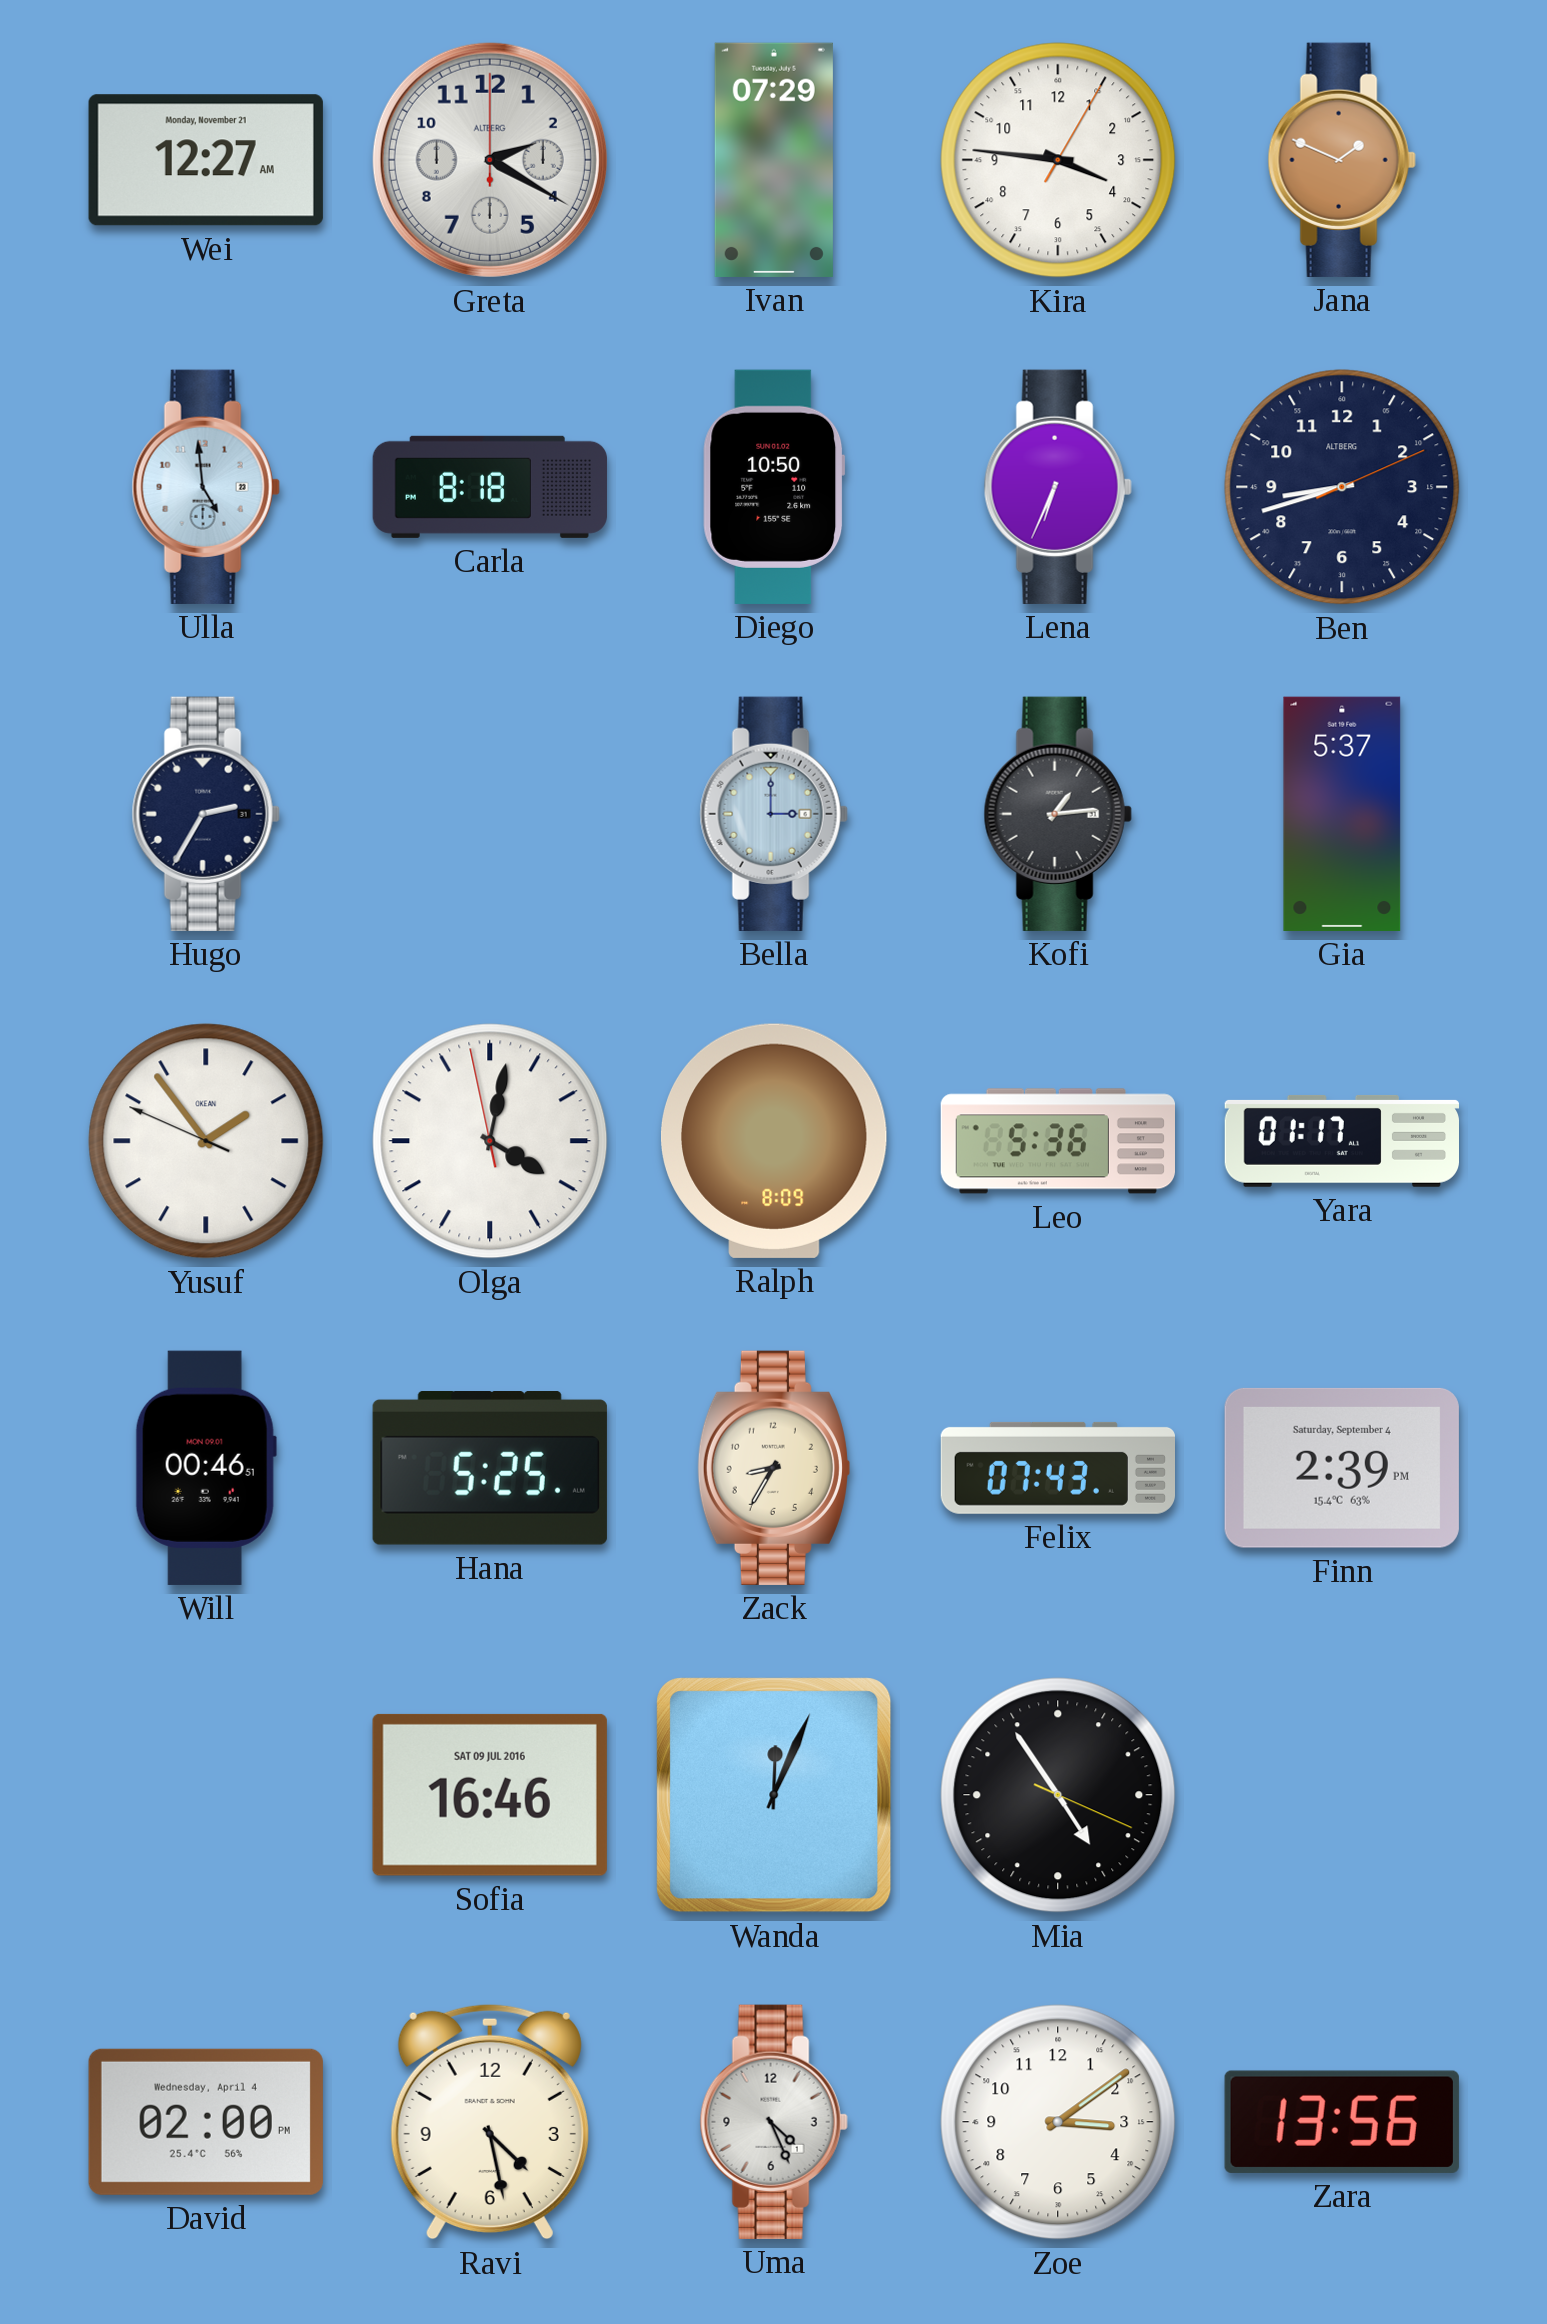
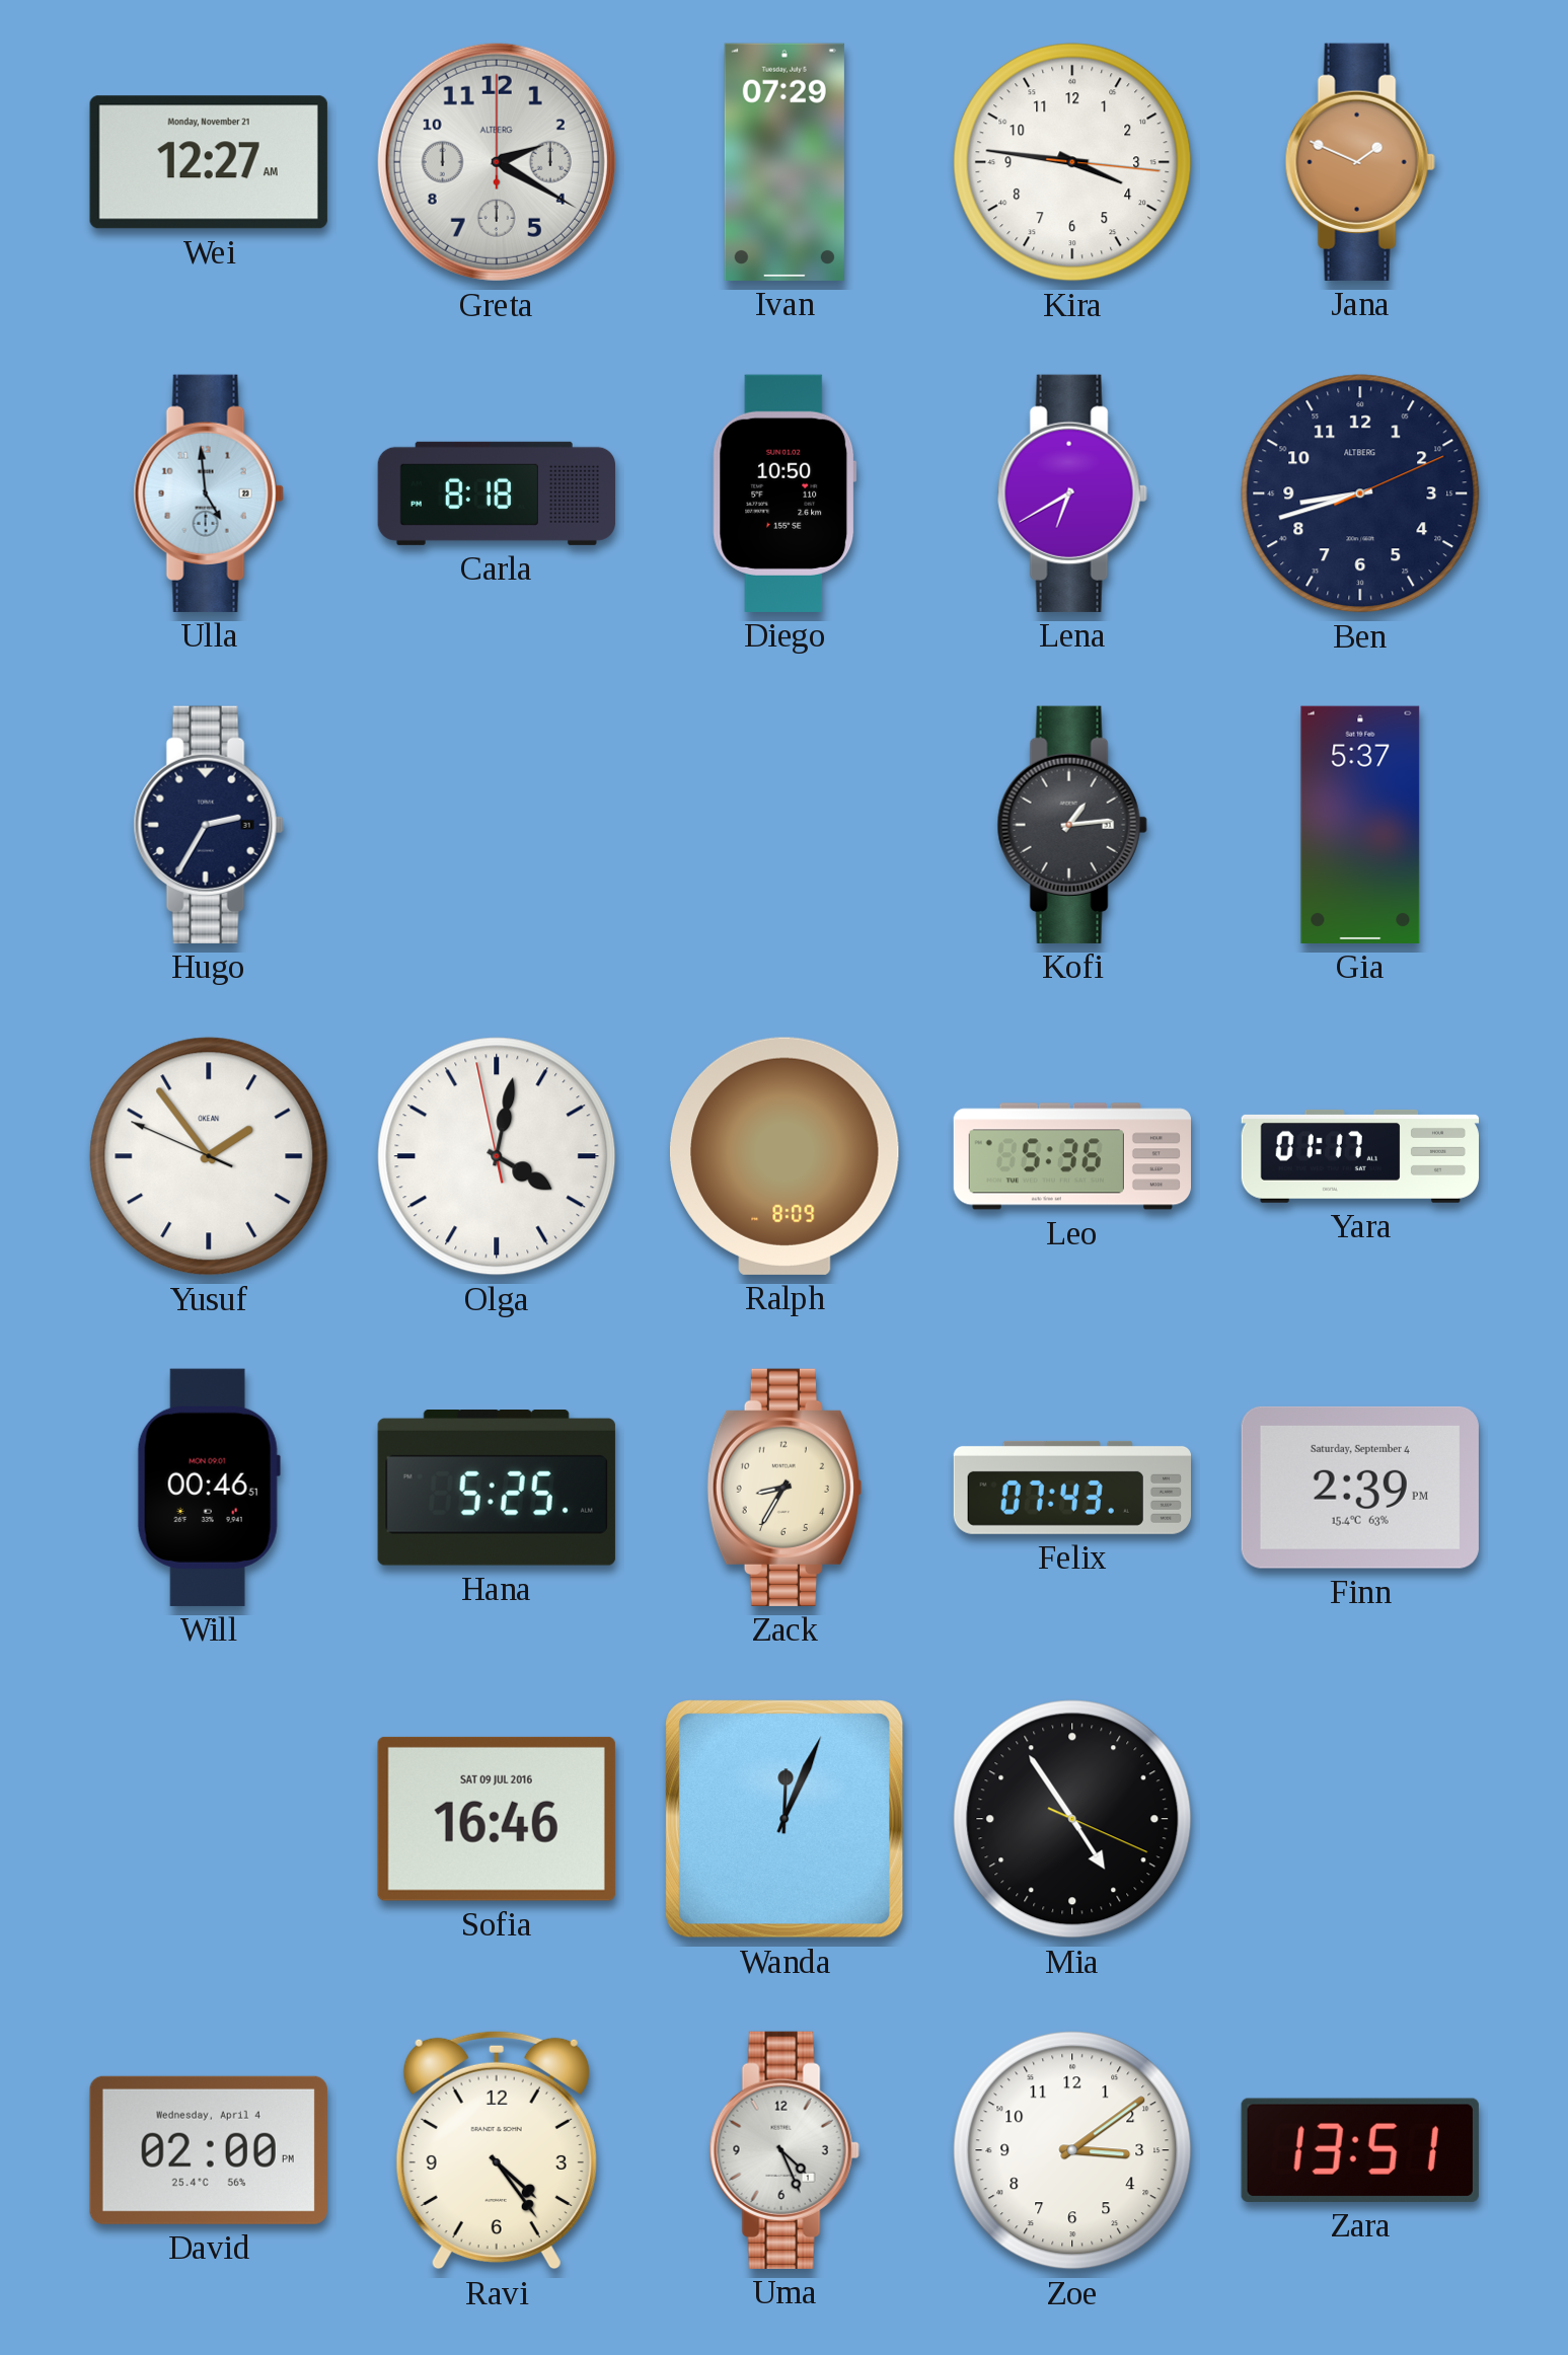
Kira: 3:46:05 -> 3:46:16
Lena: 6:34 -> 6:40
Bella: 3:00 -> none
Ravi: 4:28 -> 4:24
Zara: 13:56 -> 13:51
